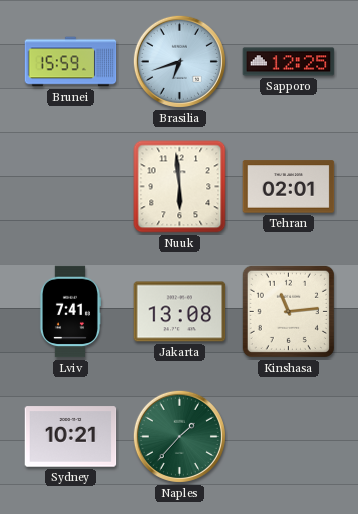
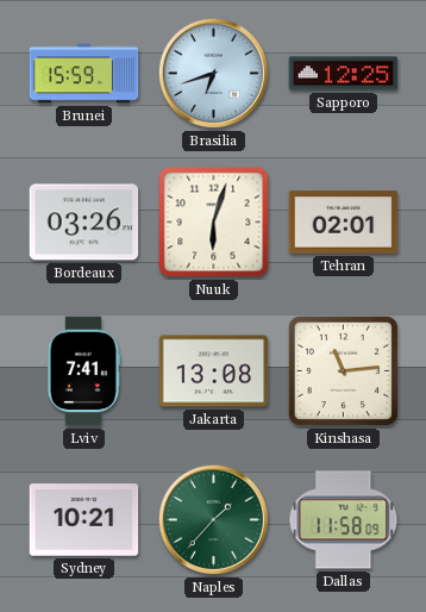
Bordeaux: none -> 03:26
Nuuk: 5:59 -> 6:03
Dallas: none -> 11:58
